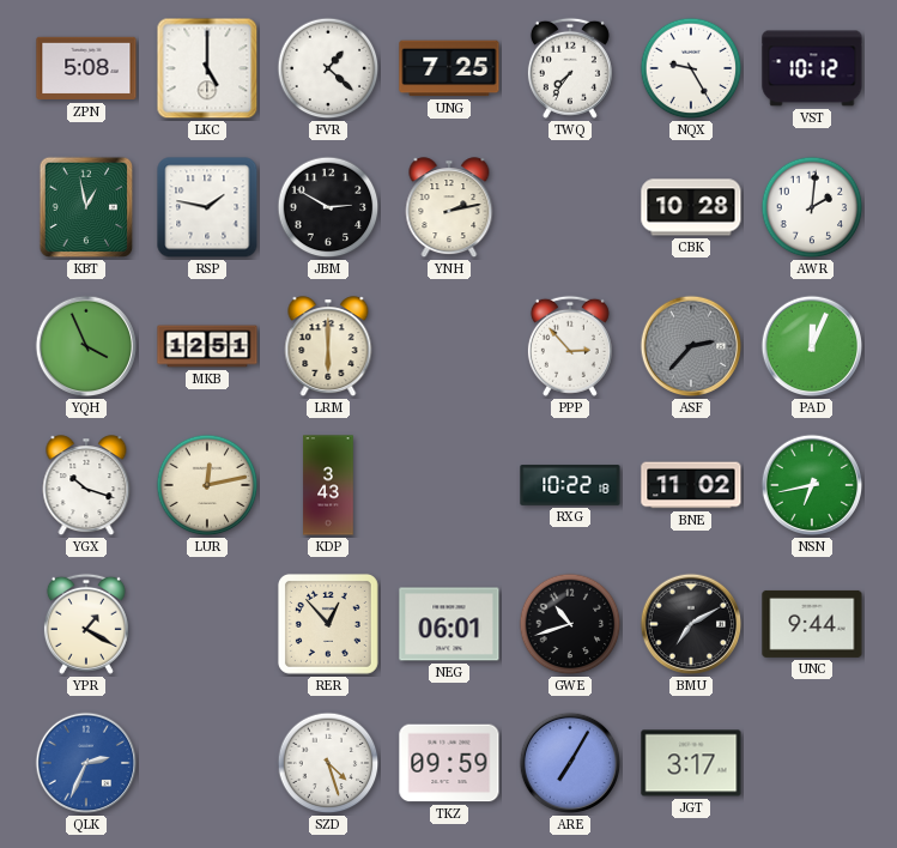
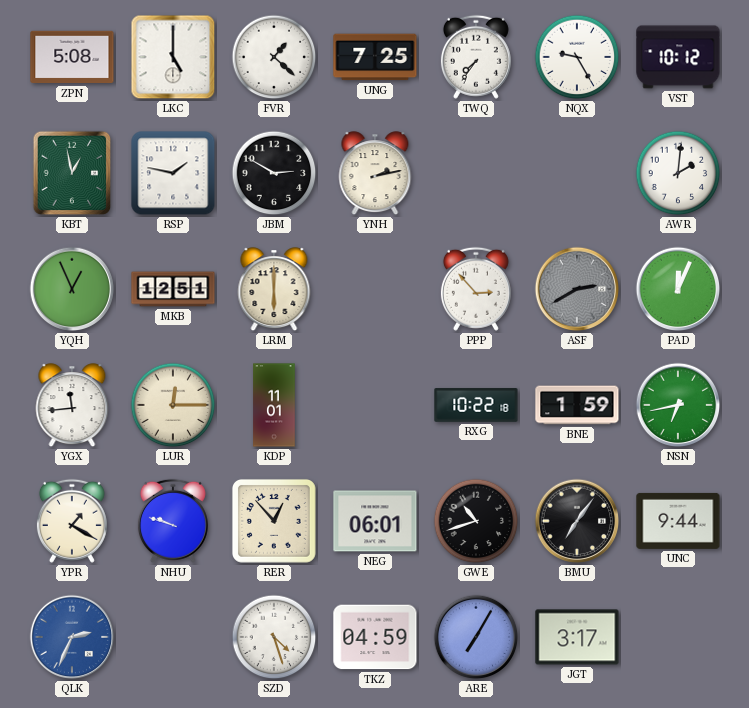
CBK: 10:28 -> none
YQH: 3:56 -> 12:56
ASF: 2:37 -> 2:40
YGX: 10:18 -> 11:44
LUR: 12:13 -> 12:15
KDP: 3:43 -> 11:01
BNE: 11:02 -> 1:59
NHU: none -> 9:48
BMU: 7:10 -> 7:06
TKZ: 09:59 -> 04:59
